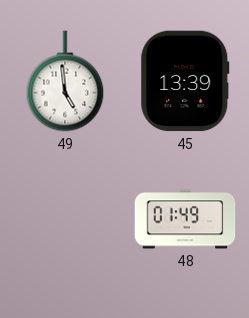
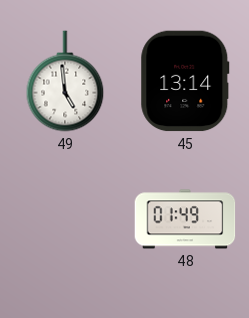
45: 13:39 -> 13:14
